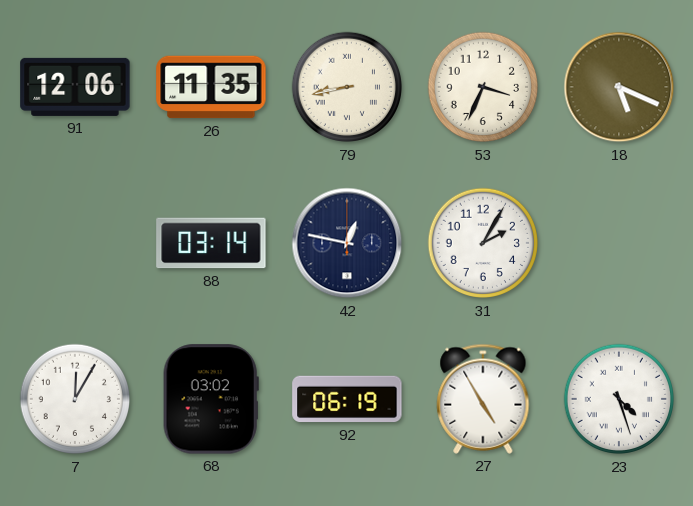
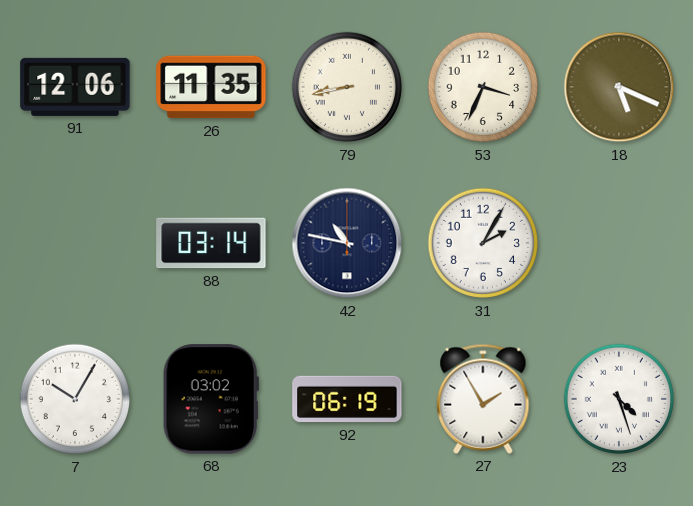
42: 12:47 -> 10:47
7: 12:05 -> 10:05
27: 4:55 -> 1:55
